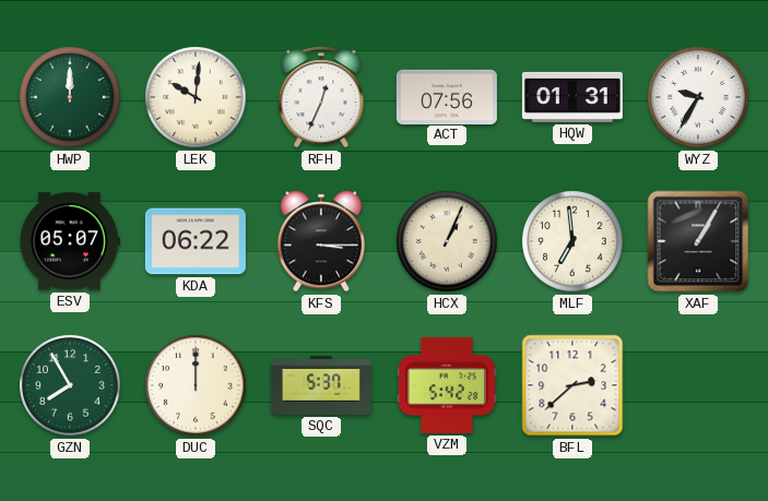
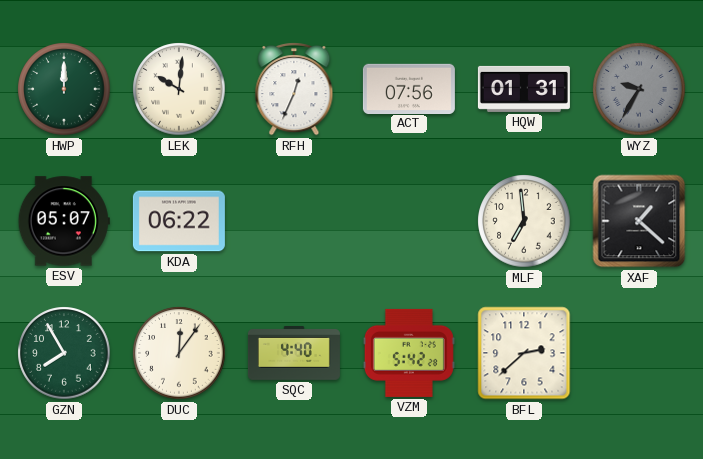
WYZ dial: white -> grey
KFS: 3:15 -> none
HCX: 1:04 -> none
XAF: 1:05 -> 1:22
DUC: 12:00 -> 12:06
SQC: 5:37 -> 4:40
